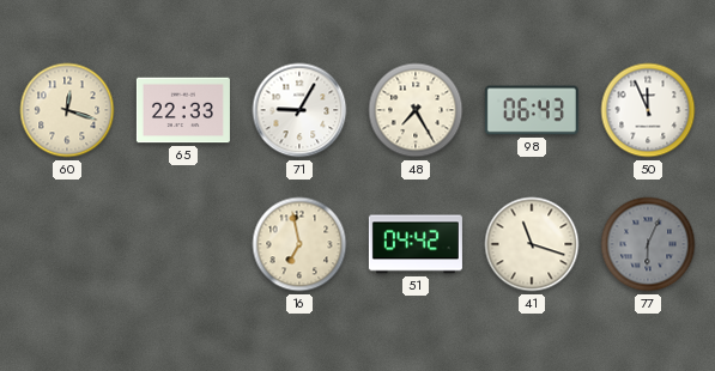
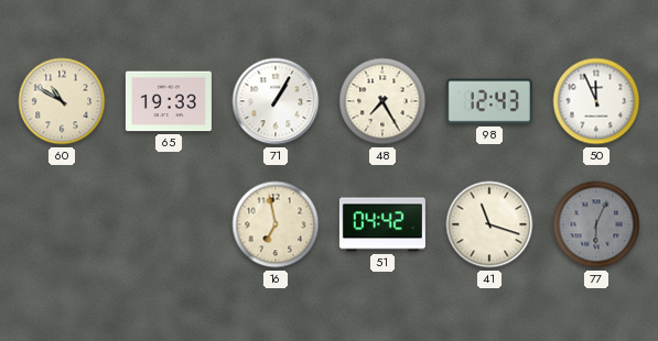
60: 12:18 -> 10:50
65: 22:33 -> 19:33
71: 9:05 -> 1:05
98: 06:43 -> 12:43
